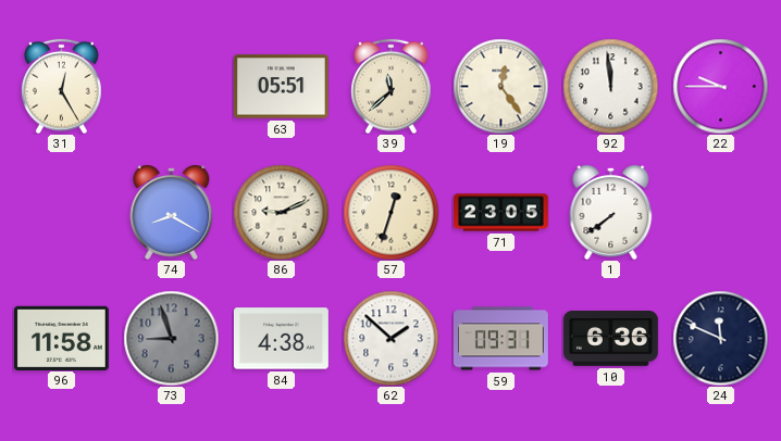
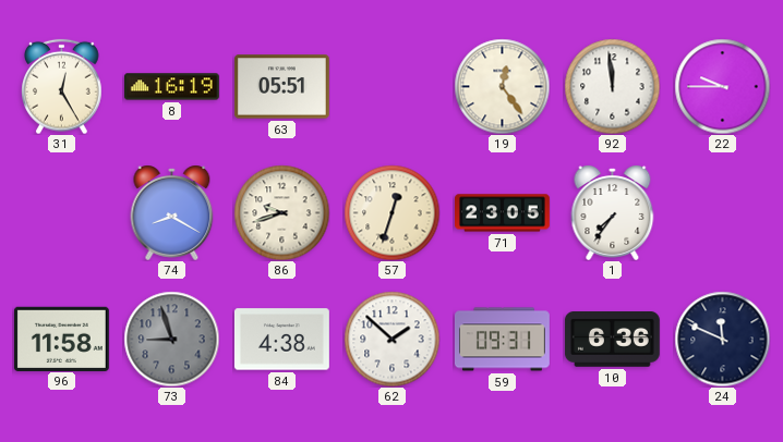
8: none -> 16:19
39: 11:38 -> none
86: 9:11 -> 9:42
1: 7:39 -> 7:36
